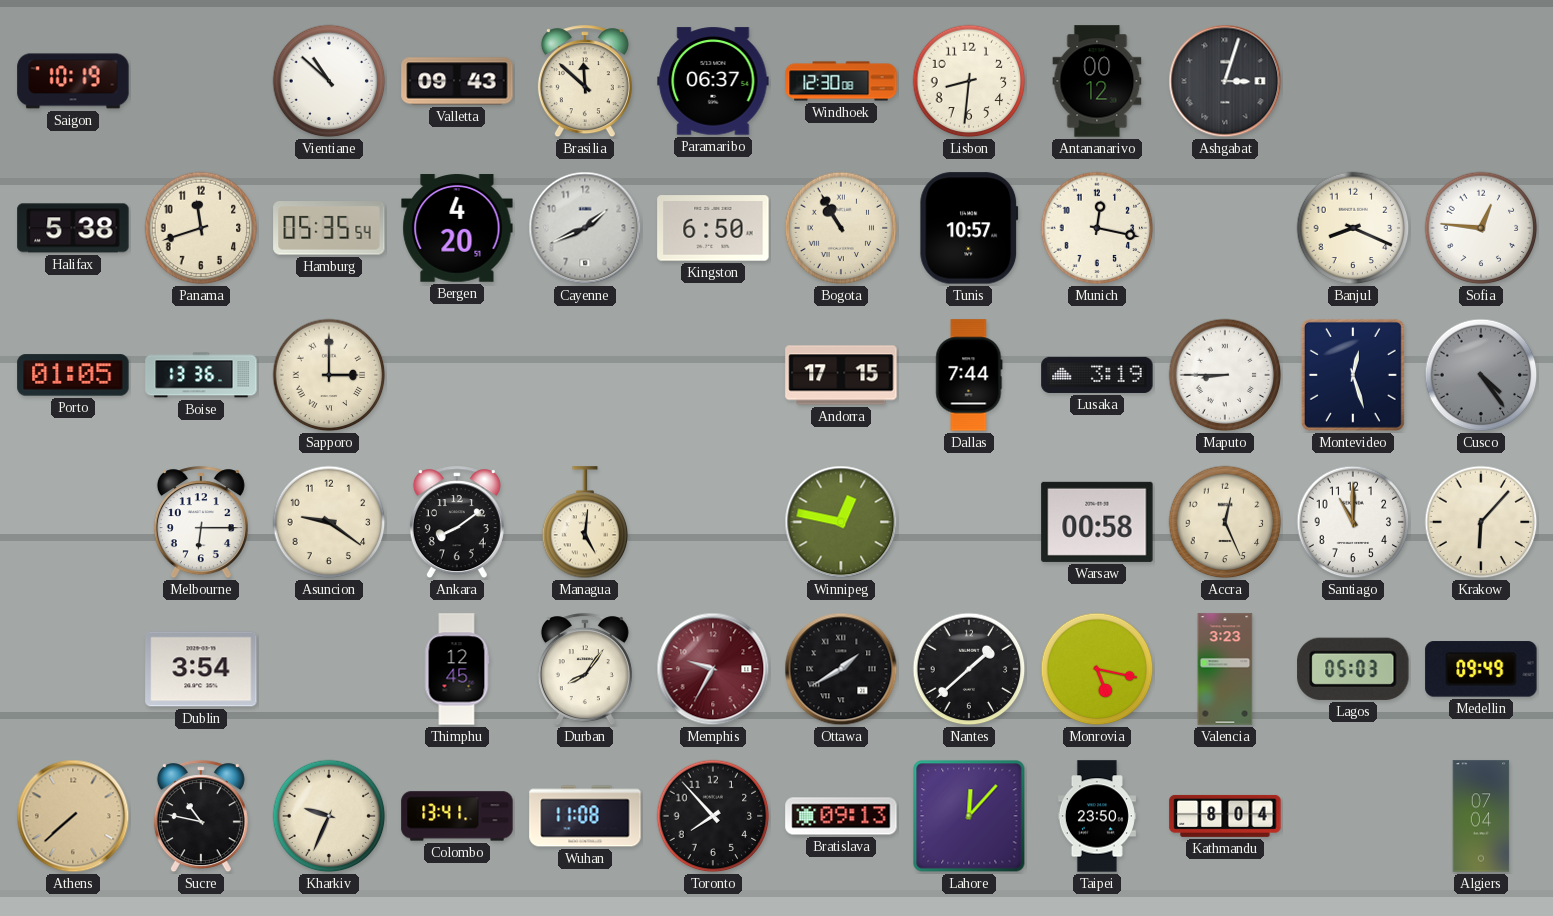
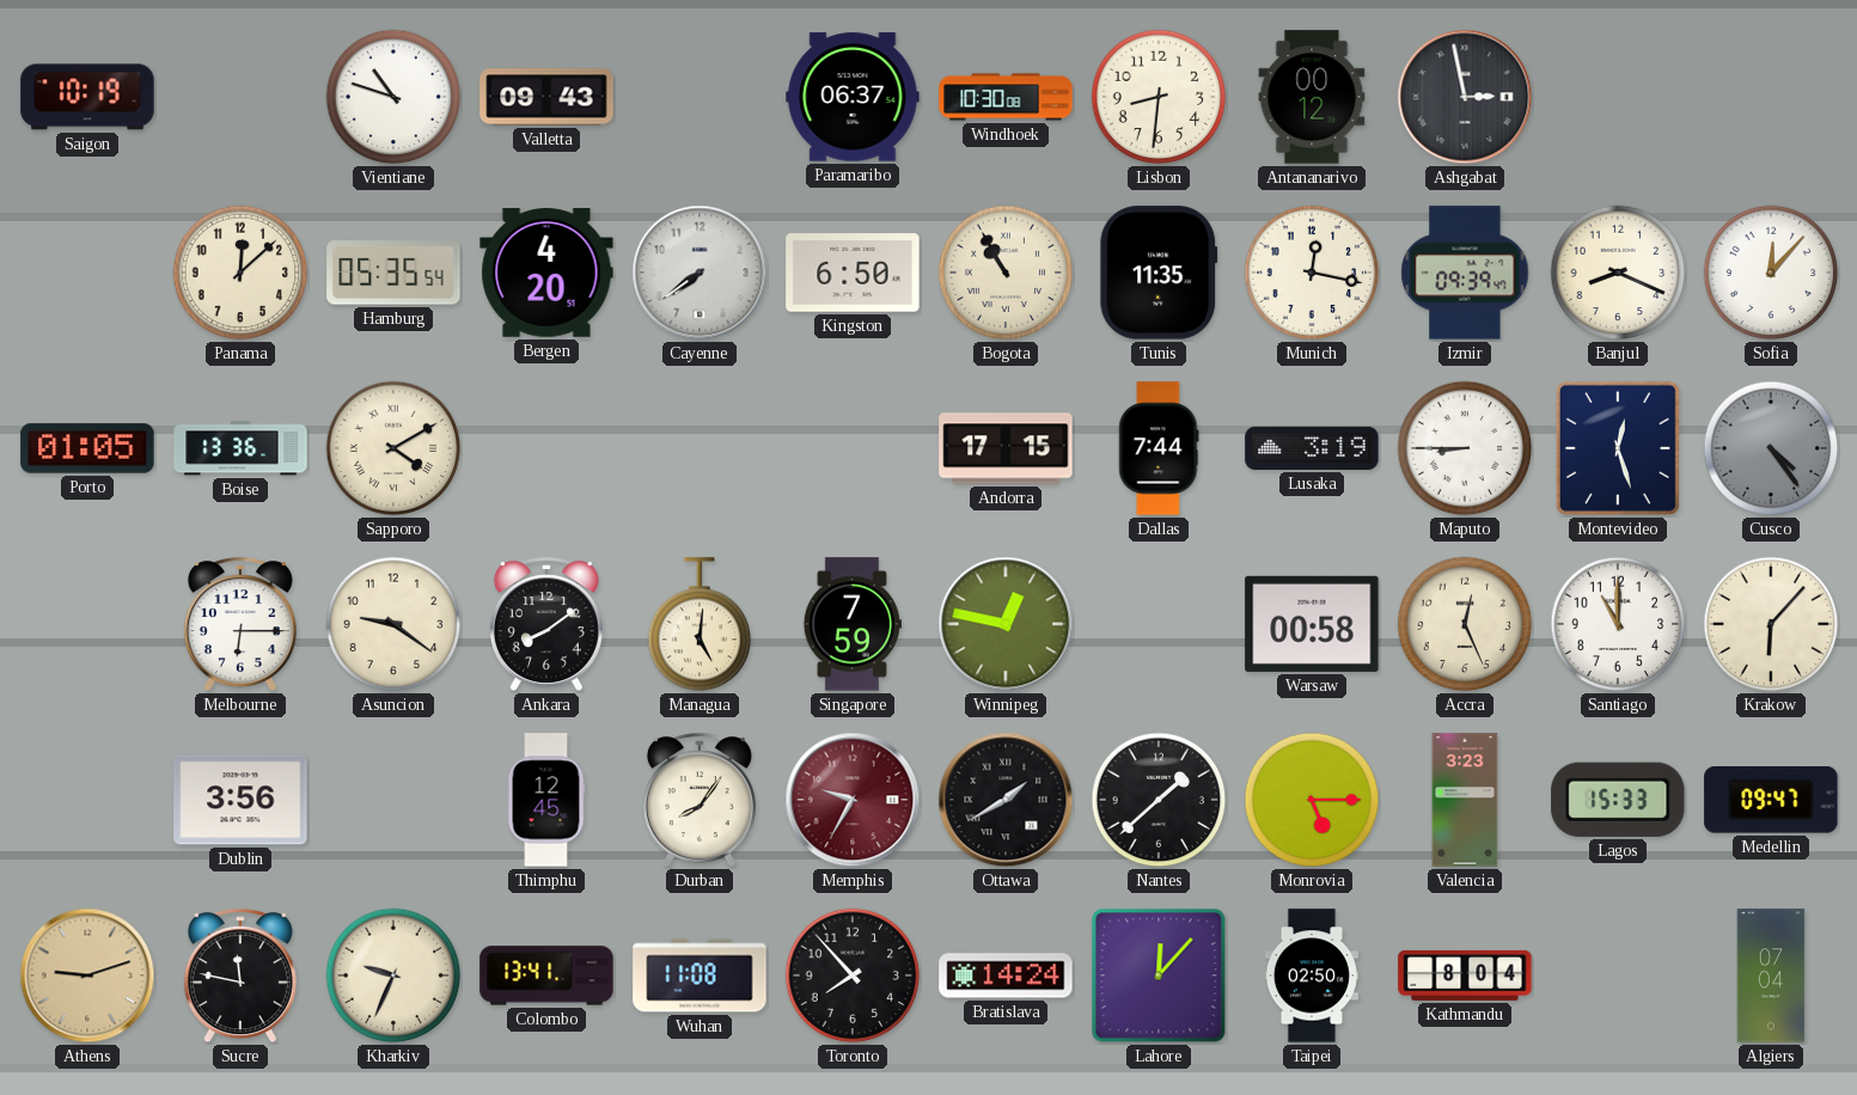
Vientiane: 10:52 -> 10:48
Brasilia: 11:52 -> none
Windhoek: 12:30 -> 10:30
Ashgabat: 3:03 -> 2:58
Halifax: 5:38 -> none
Panama: 11:42 -> 12:08
Cayenne: 1:41 -> 7:39
Tunis: 10:57 -> 11:35
Izmir: none -> 09:39
Sofia: 12:46 -> 12:07
Sapporo: 3:00 -> 4:10
Singapore: none -> 7:59
Dublin: 3:54 -> 3:56
Monrovia: 5:17 -> 5:15
Lagos: 05:03 -> 15:33
Medellin: 09:49 -> 09:47
Athens: 7:38 -> 9:12
Sucre: 10:47 -> 11:47
Bratislava: 09:13 -> 14:24
Taipei: 23:50 -> 02:50
